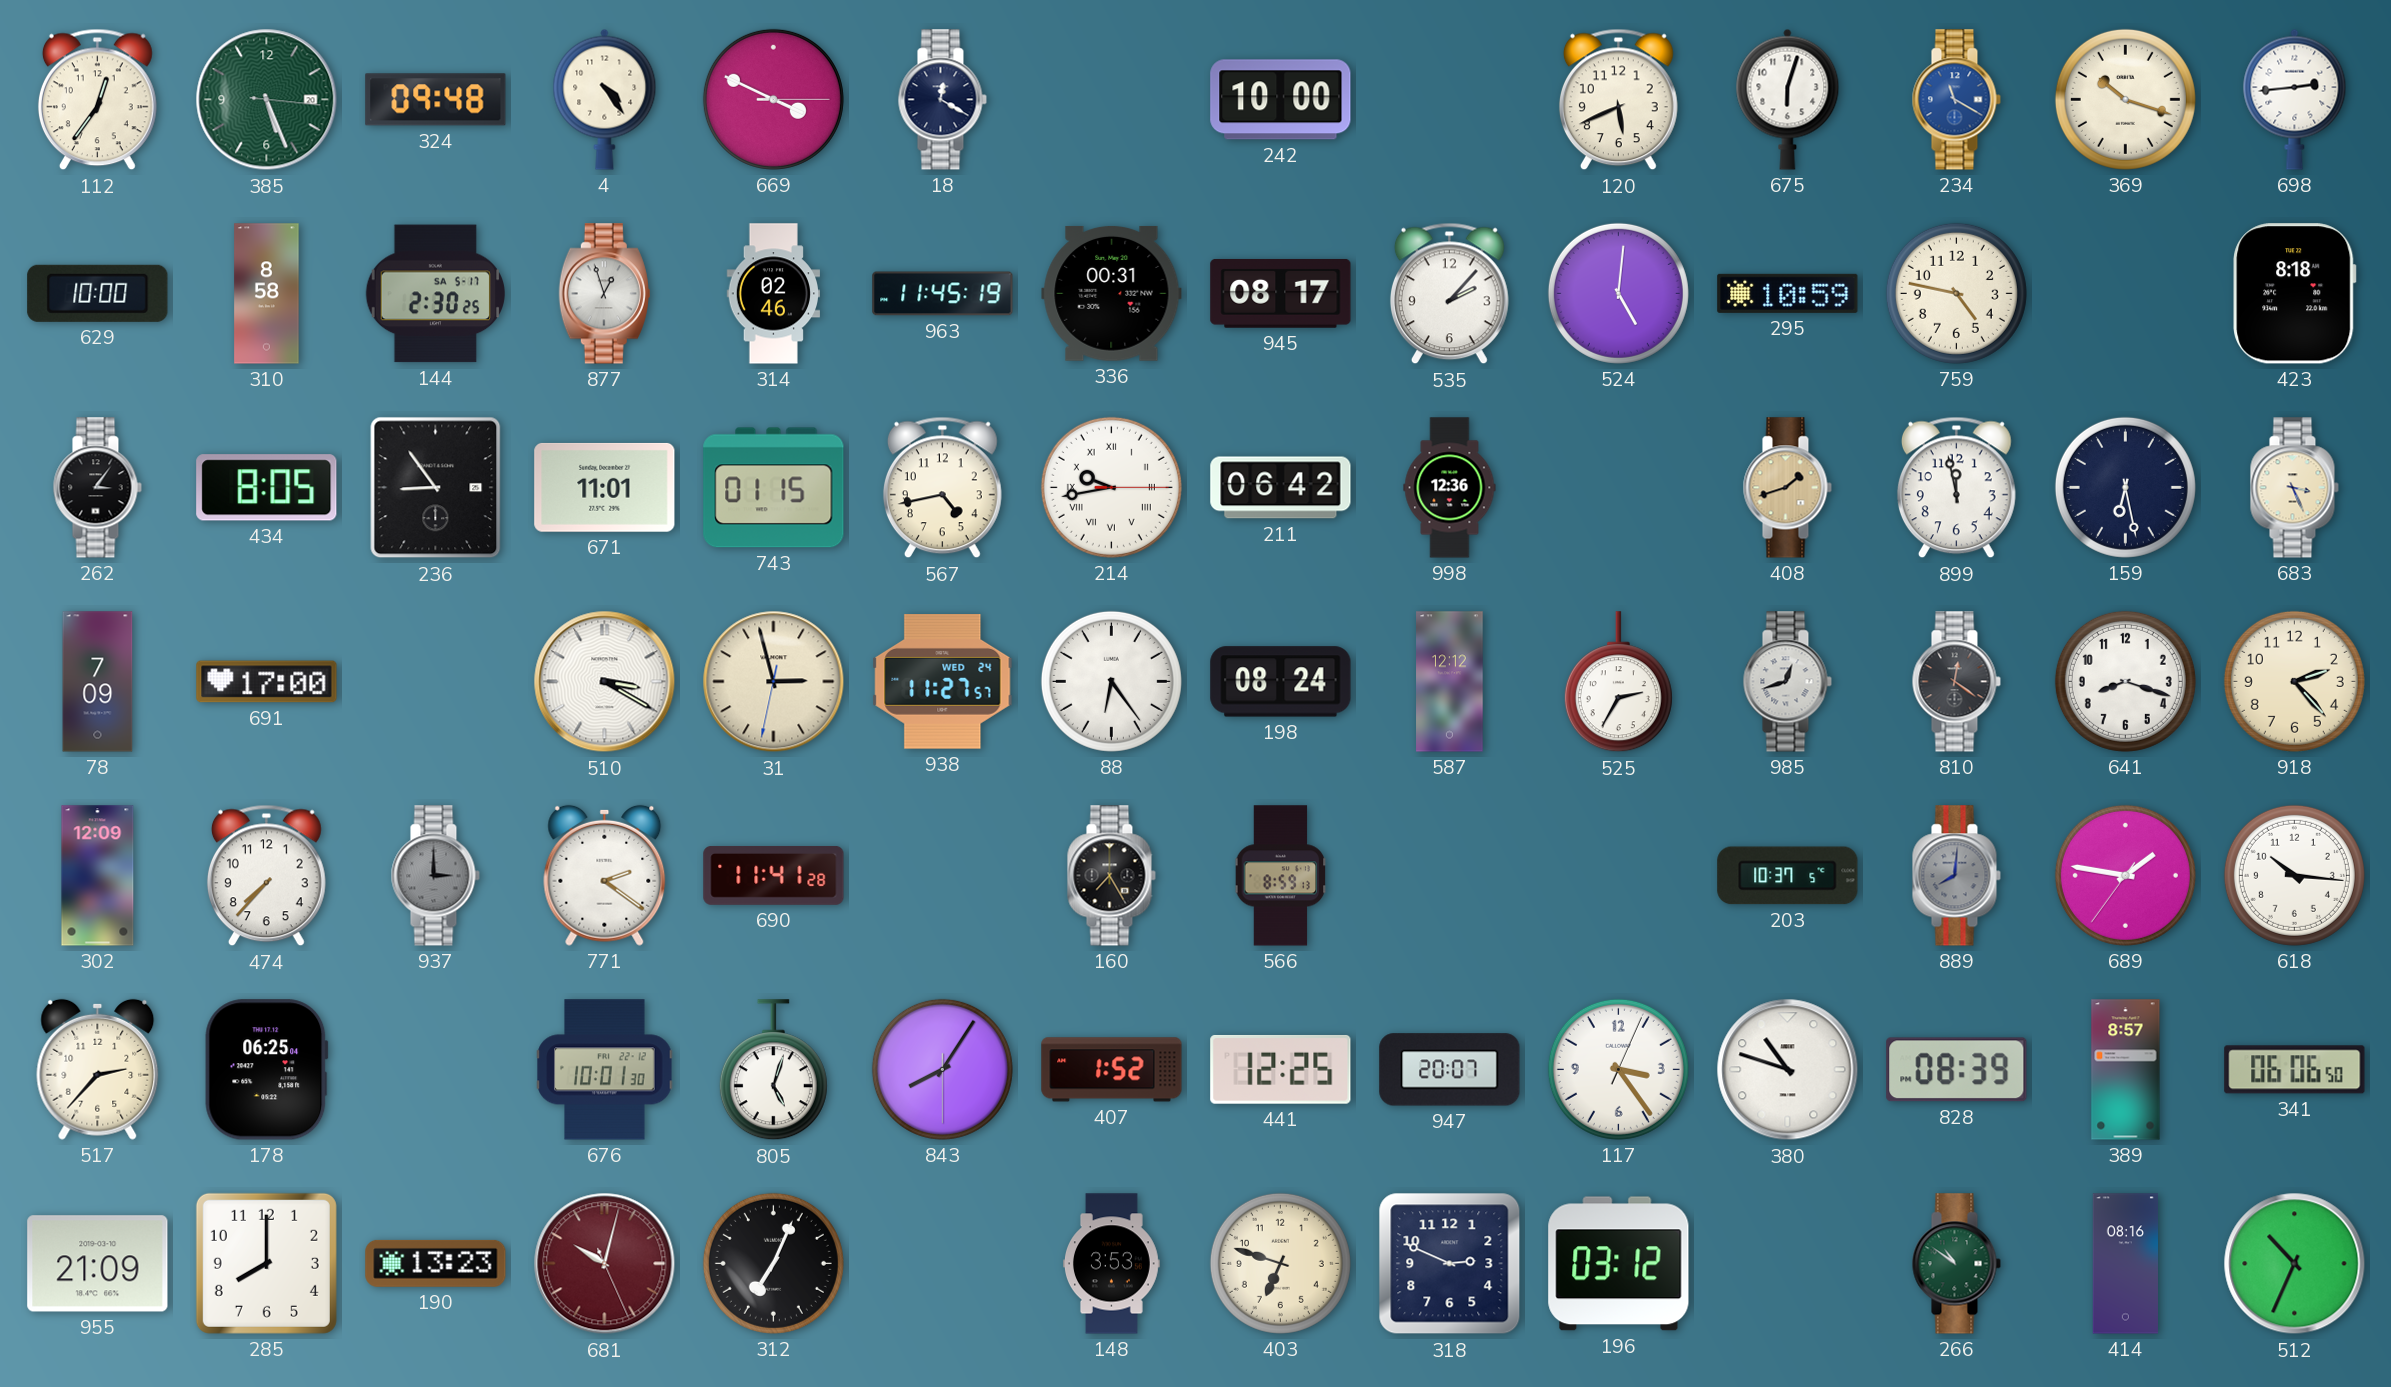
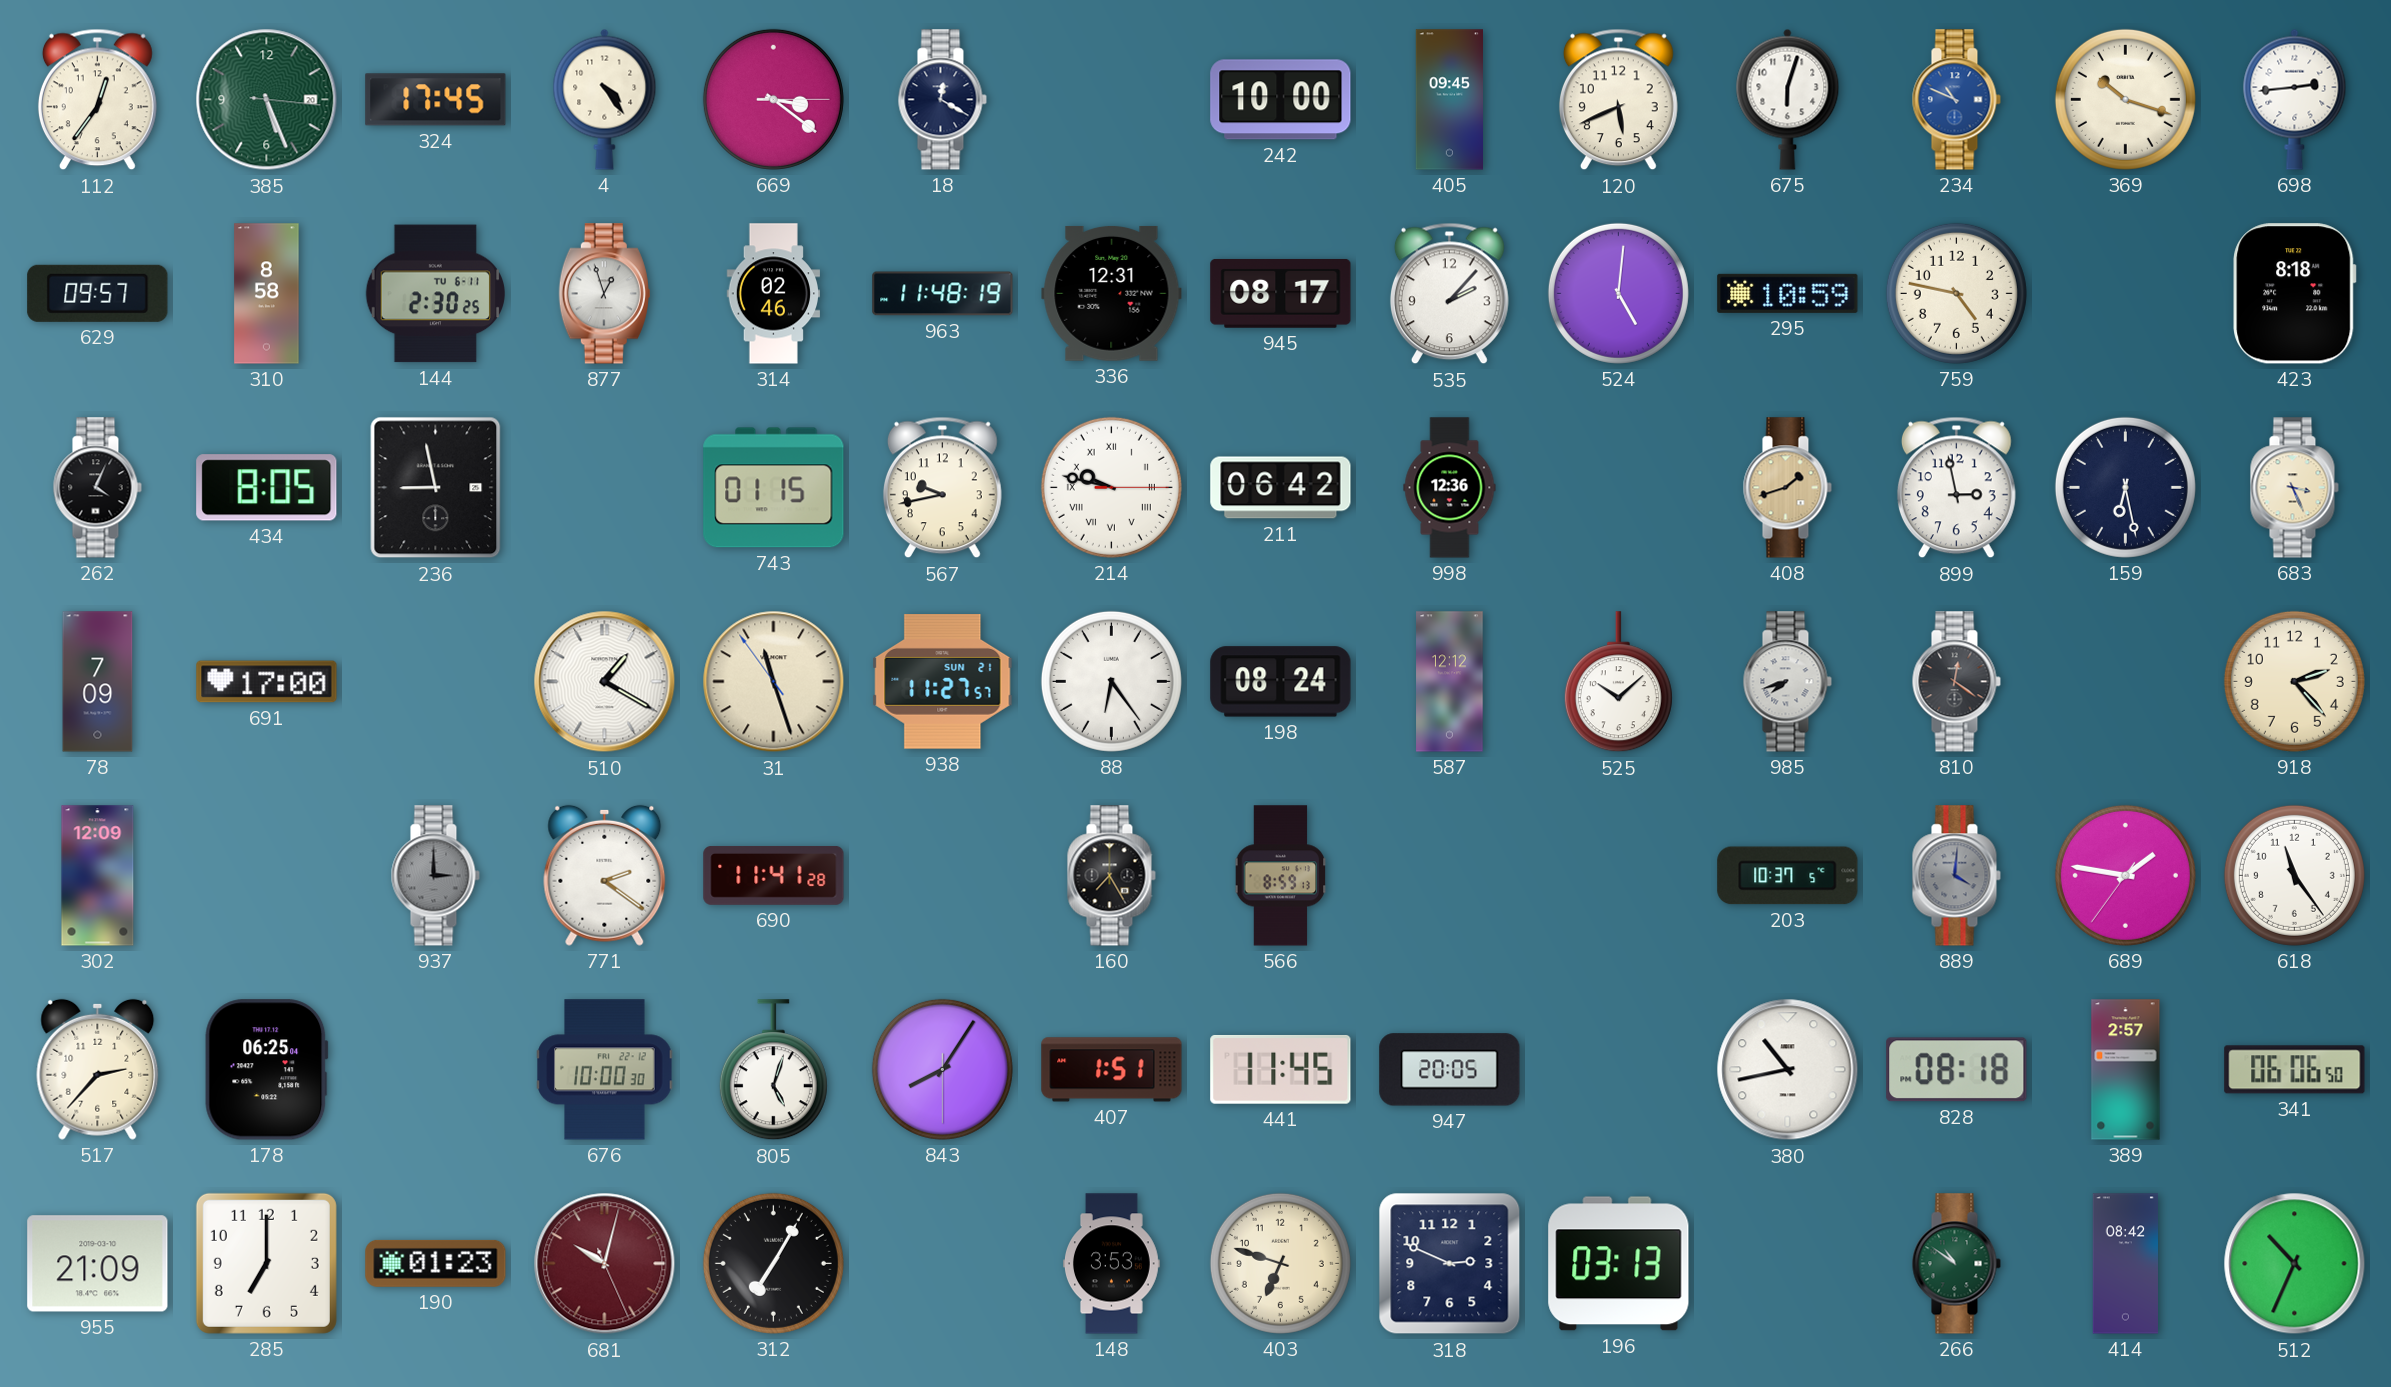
324: 09:48 -> 17:45
669: 3:49 -> 3:21
405: none -> 09:45
234: 11:20 -> 10:49
629: 10:00 -> 09:57
144 date: SA 5-17 -> TU 6-11
963: 11:45 -> 11:48
336: 00:31 -> 12:31
262: 3:06 -> 4:04
236: 8:54 -> 8:58
671: 11:01 -> none
567: 4:43 -> 9:43
214: 9:43 -> 9:47
899: 11:58 -> 2:58
510: 3:20 -> 1:20
31: 2:57 -> 11:26
938 date: WED 24 -> SUN 21
525: 2:35 -> 10:08
985: 12:42 -> 7:42
641: 8:18 -> none
474: 7:37 -> none
889: 8:01 -> 4:01
618: 10:16 -> 11:24
676: 10:01 -> 10:00
407: 1:52 -> 1:51
441: 12:25 -> 11:45
947: 20:07 -> 20:05
117: 3:24 -> none
380: 10:48 -> 10:43
828: 08:39 -> 08:18
389: 8:57 -> 2:57
285: 8:00 -> 7:00
190: 13:23 -> 01:23
312: 7:04 -> 7:05
196: 03:12 -> 03:13
414: 08:16 -> 08:42
